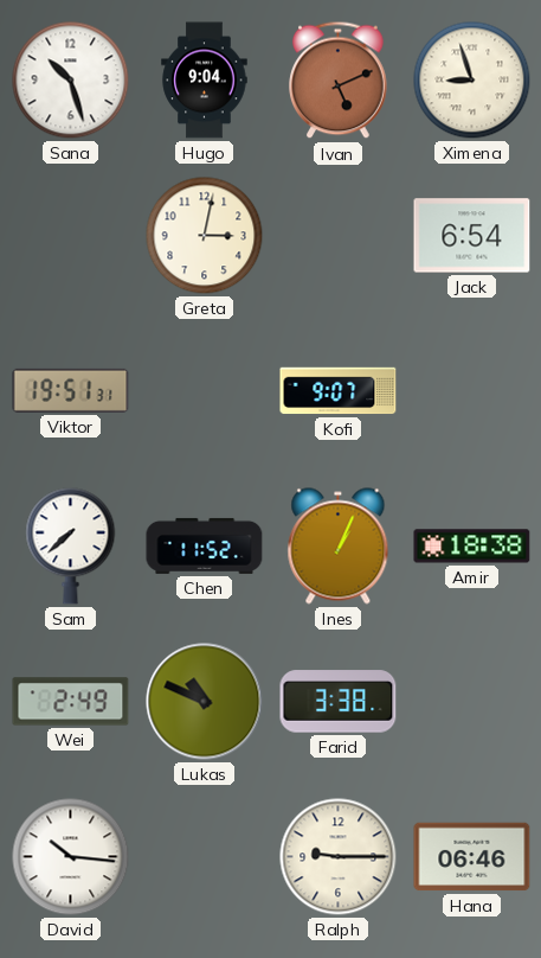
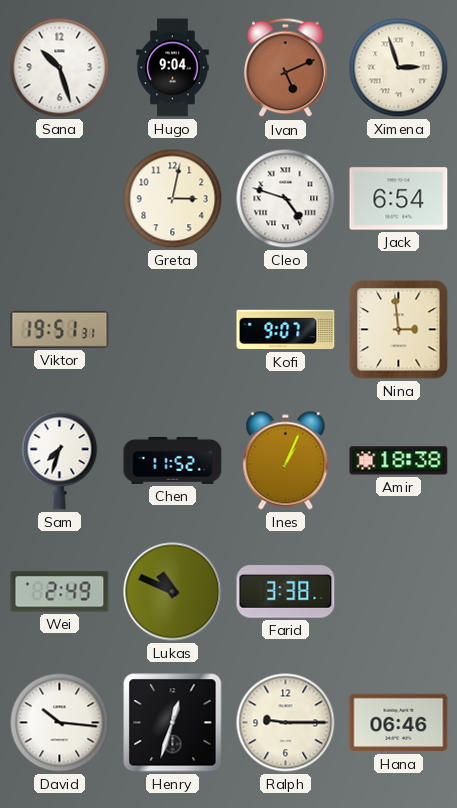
Ximena: 8:57 -> 2:57
Cleo: none -> 4:48
Nina: none -> 2:59
Sam: 7:38 -> 7:33
Henry: none -> 12:33
